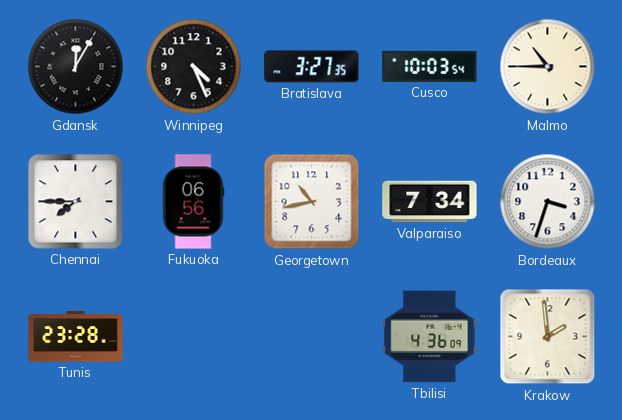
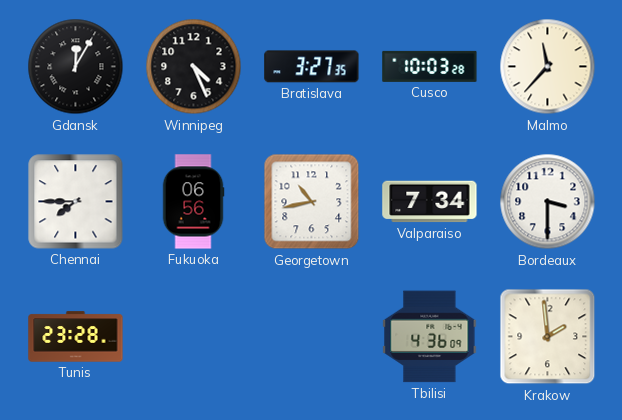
Cusco: 10:03:54 -> 10:03:28
Malmo: 10:45 -> 11:37
Bordeaux: 3:33 -> 3:30
